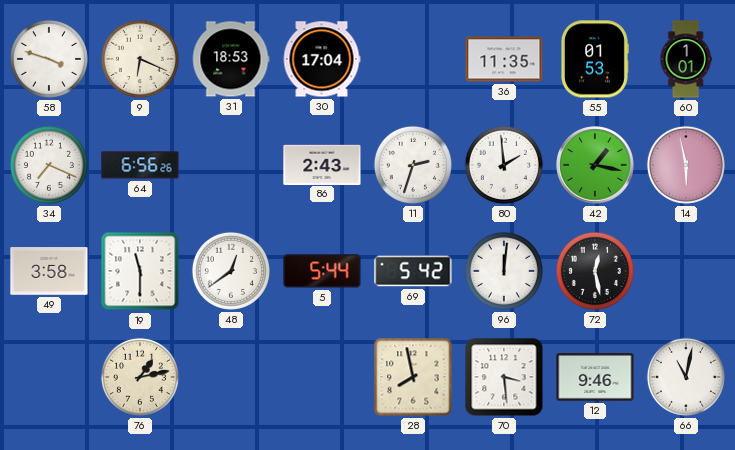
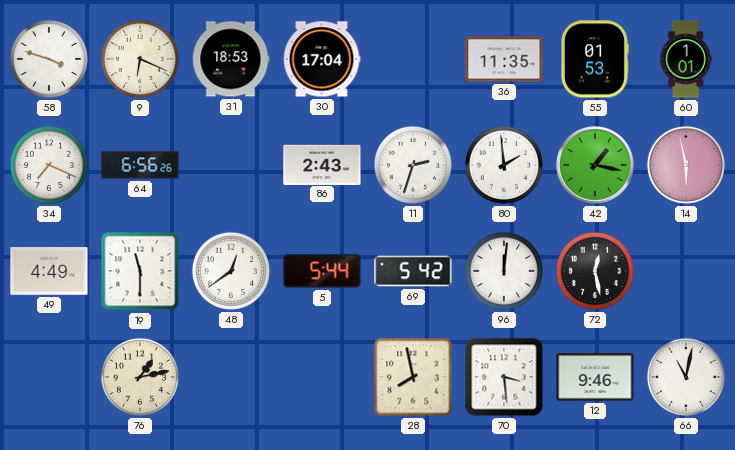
49: 3:58 -> 4:49
